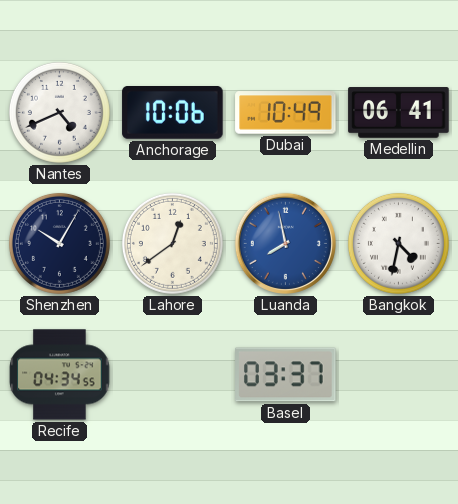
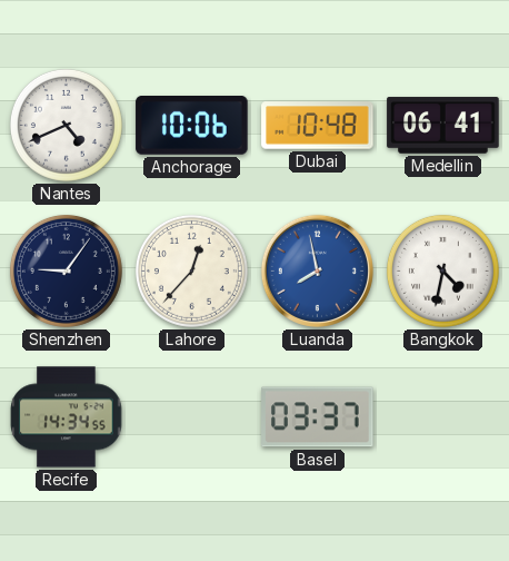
Dubai: 10:49 -> 10:48
Shenzhen: 10:05 -> 9:06
Lahore: 12:39 -> 12:37
Recife: 04:34 -> 14:34
